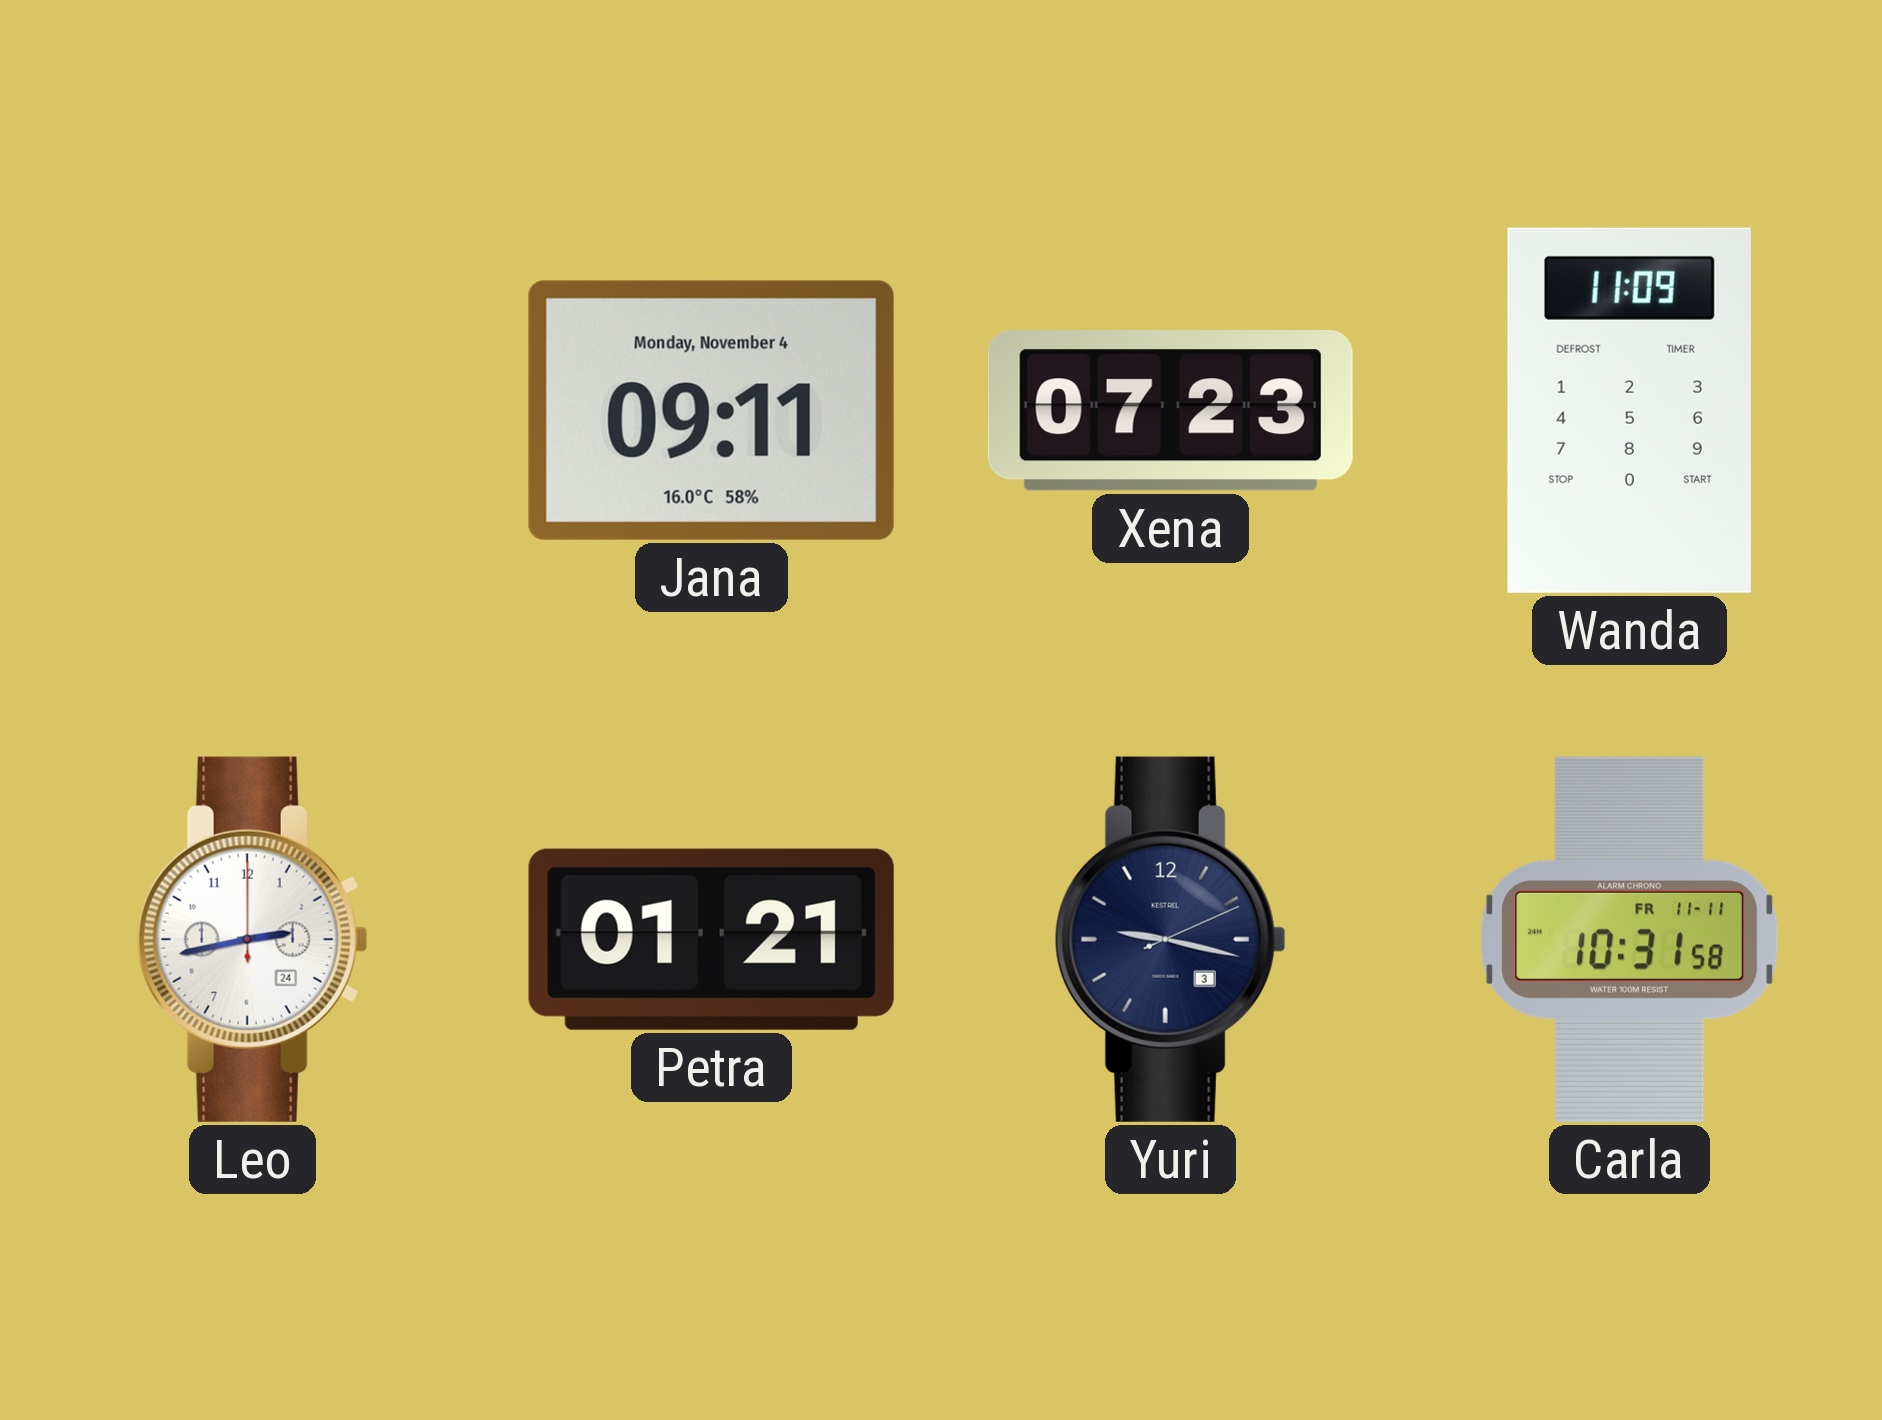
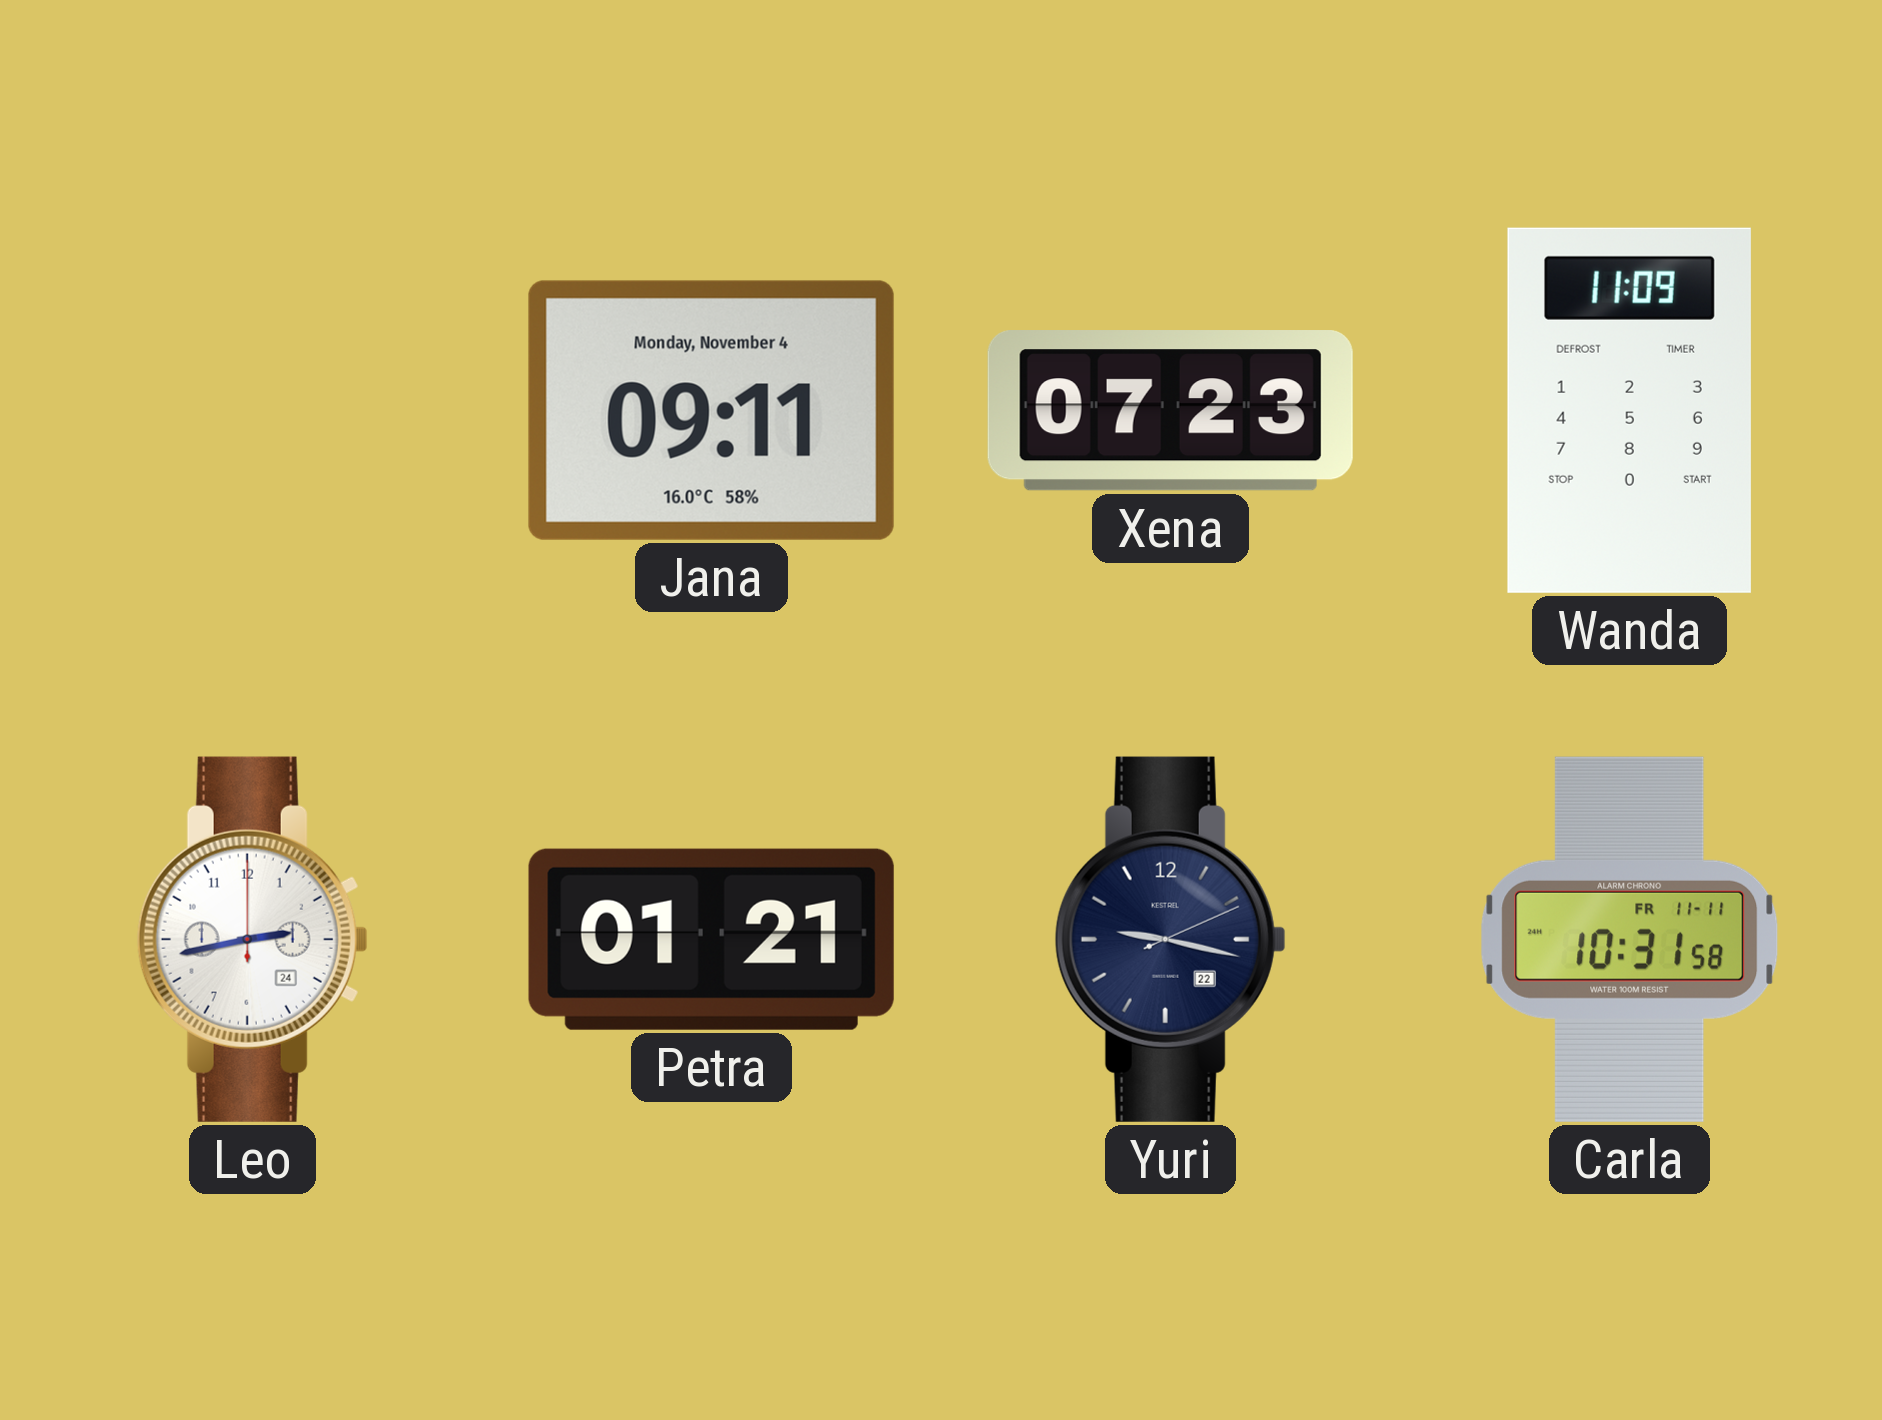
Yuri date: 3 -> 22
